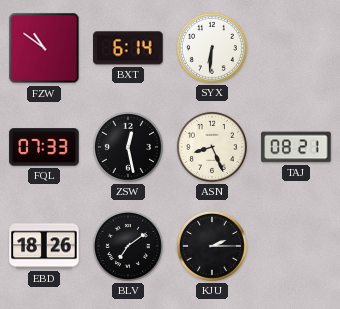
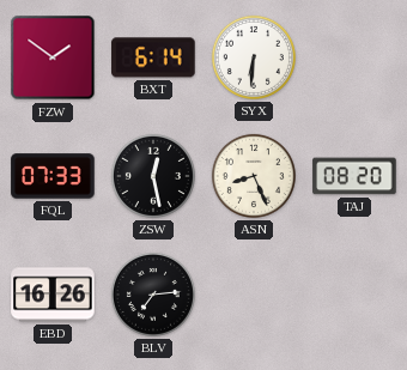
FZW: 10:51 -> 1:51
TAJ: 08:21 -> 08:20
EBD: 18:26 -> 16:26
BLV: 7:09 -> 7:14
KJU: 2:15 -> none
